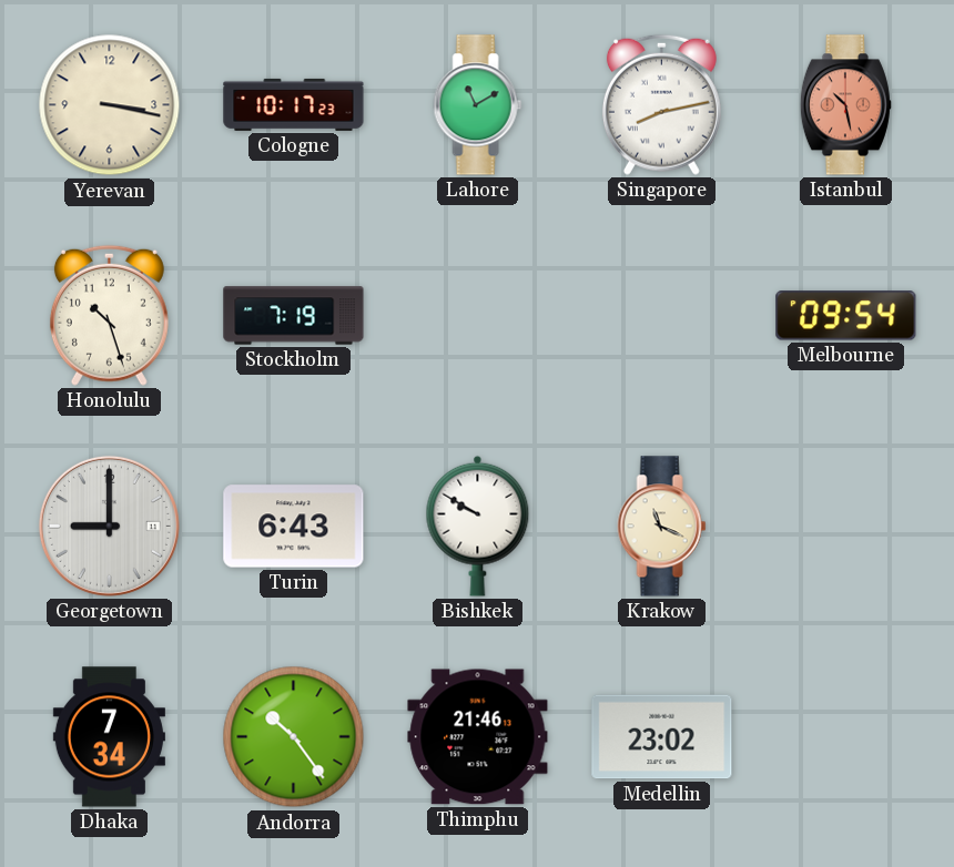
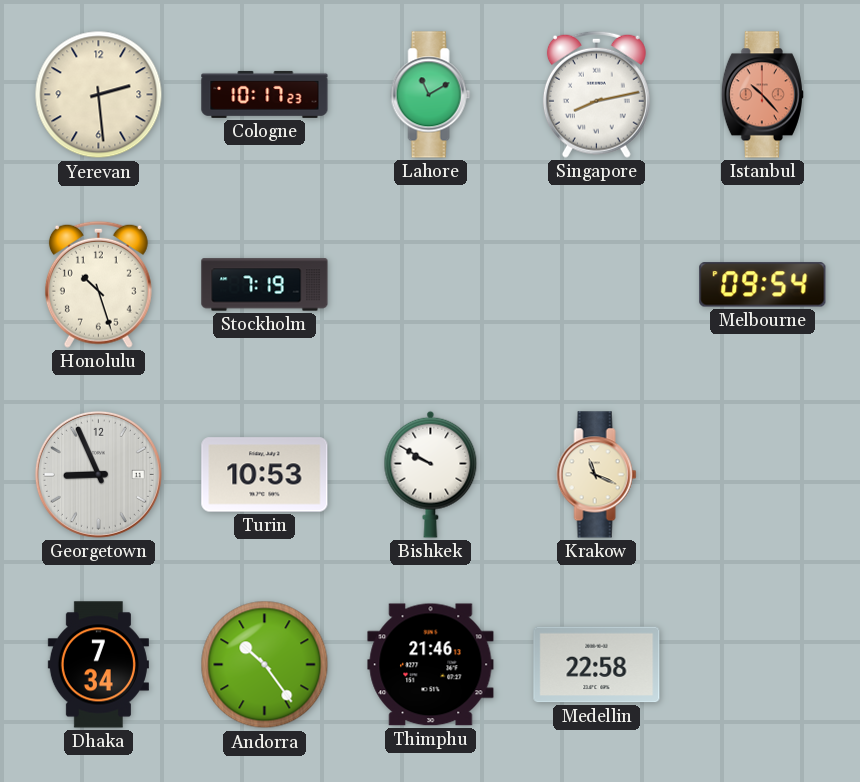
Yerevan: 3:17 -> 2:29
Istanbul: 10:28 -> 10:23
Georgetown: 9:00 -> 8:56
Turin: 6:43 -> 10:53
Medellin: 23:02 -> 22:58
